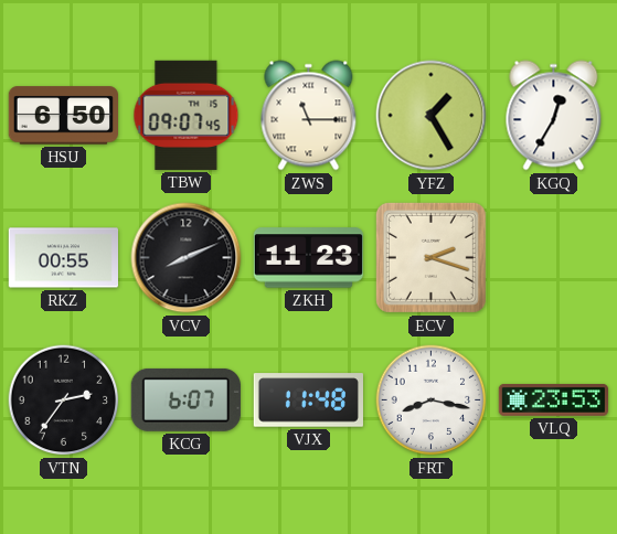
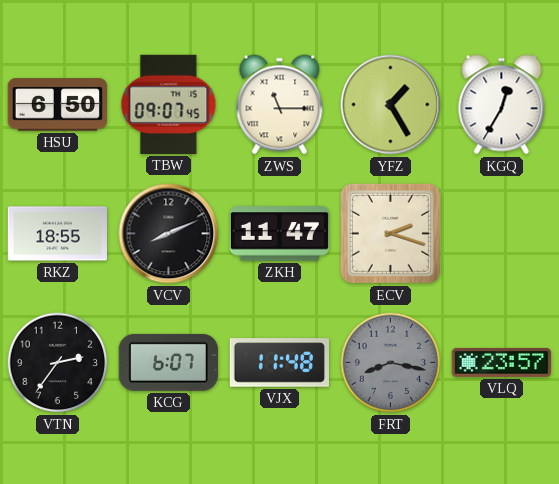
RKZ: 00:55 -> 18:55
ZKH: 11:23 -> 11:47
FRT dial: white -> grey
VLQ: 23:53 -> 23:57
